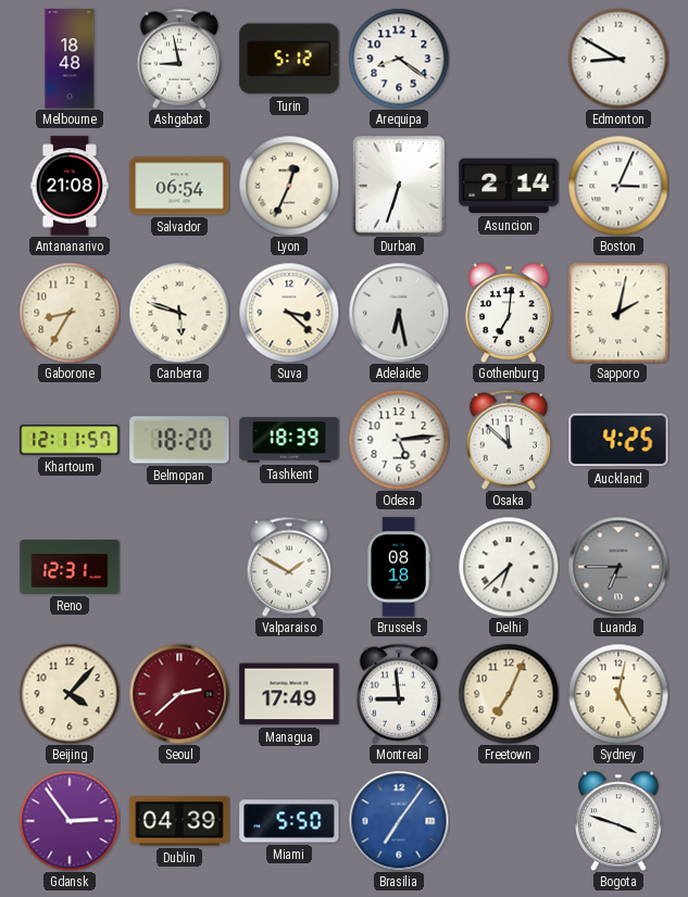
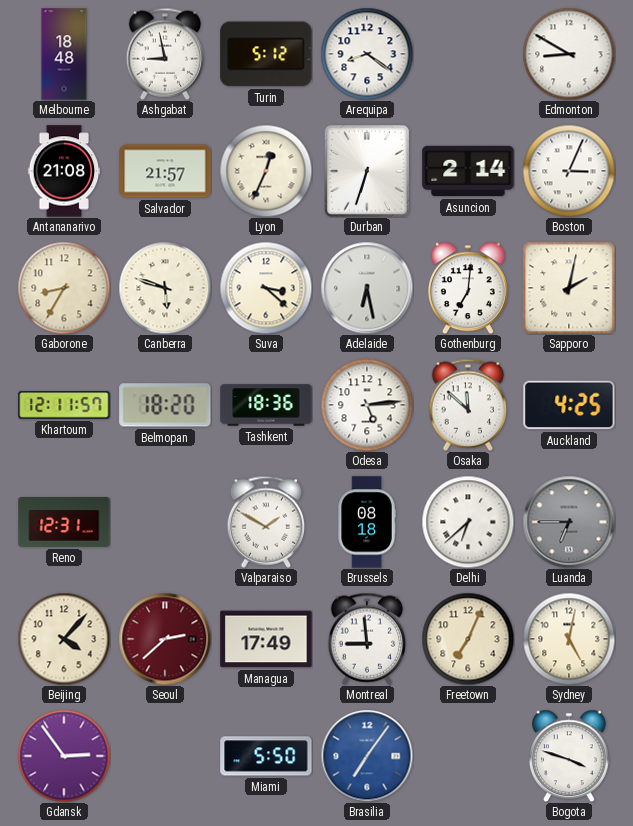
Salvador: 06:54 -> 21:57
Tashkent: 18:39 -> 18:36
Dublin: 04:39 -> none
